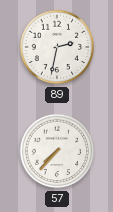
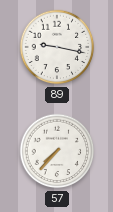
89: 2:32 -> 9:17
